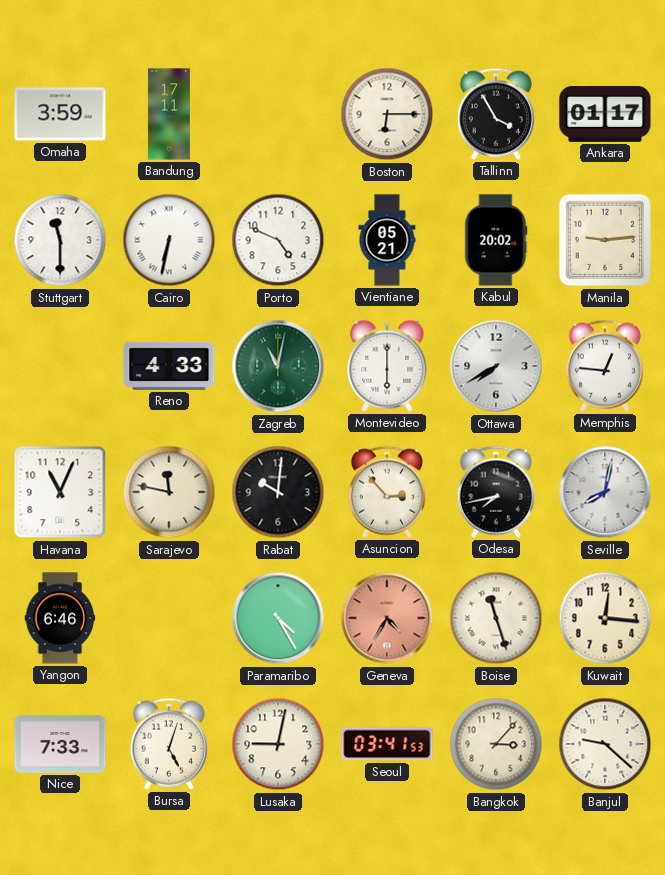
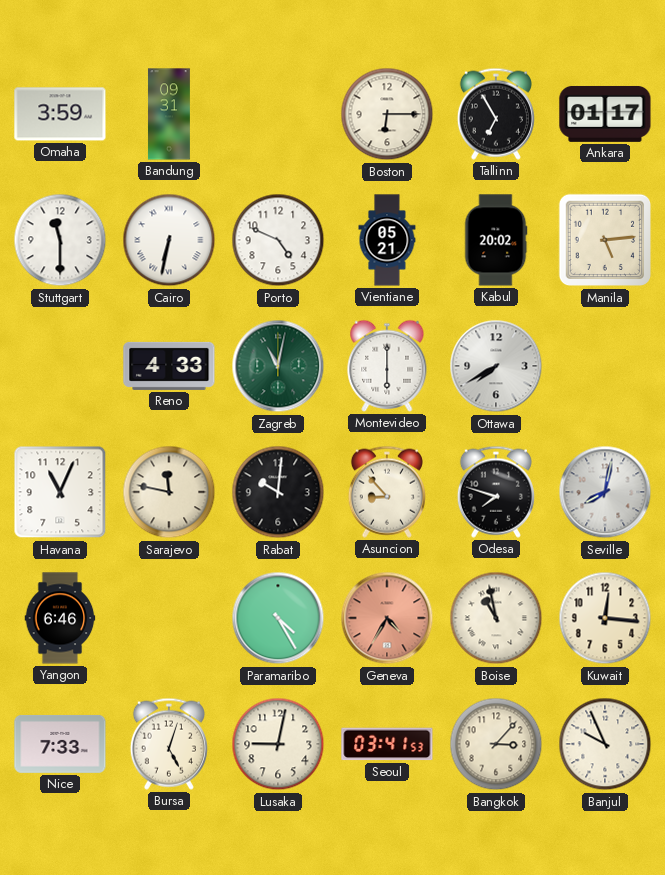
Bandung: 17:11 -> 09:31
Tallinn: 3:55 -> 6:55
Manila: 9:14 -> 5:14
Memphis: 12:46 -> none
Asuncion: 2:53 -> 8:53
Odesa: 7:43 -> 7:48
Boise: 11:27 -> 10:58
Banjul: 9:22 -> 9:56
